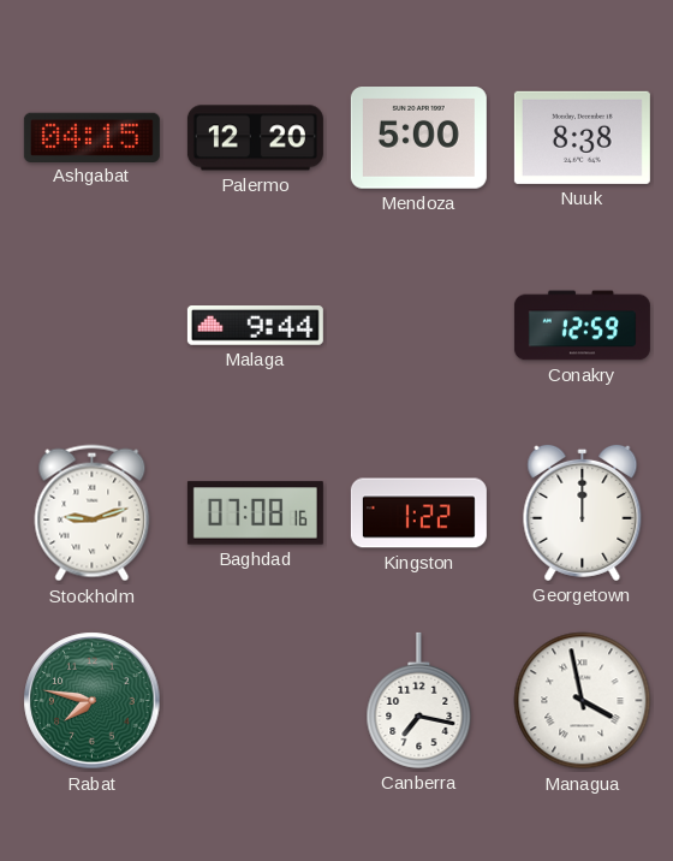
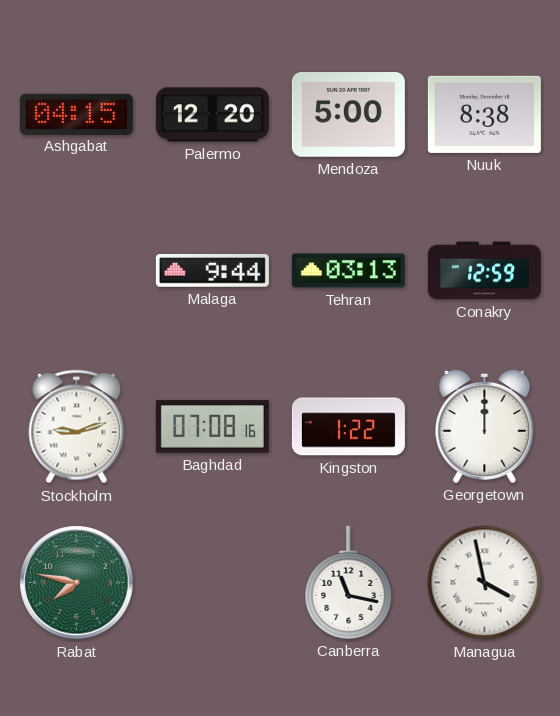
Tehran: none -> 03:13
Canberra: 7:17 -> 11:17
